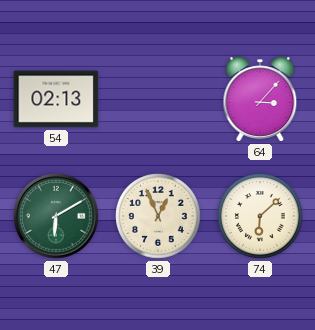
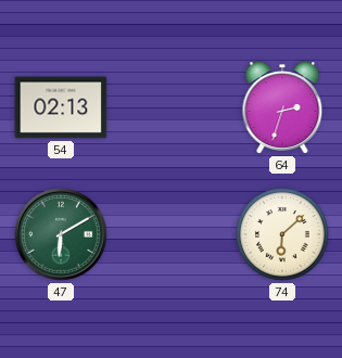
64: 3:07 -> 2:33
39: 12:56 -> none
